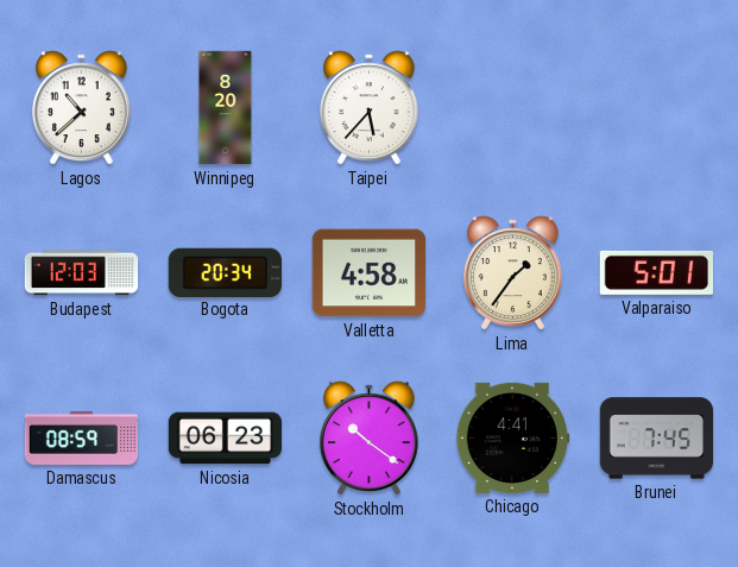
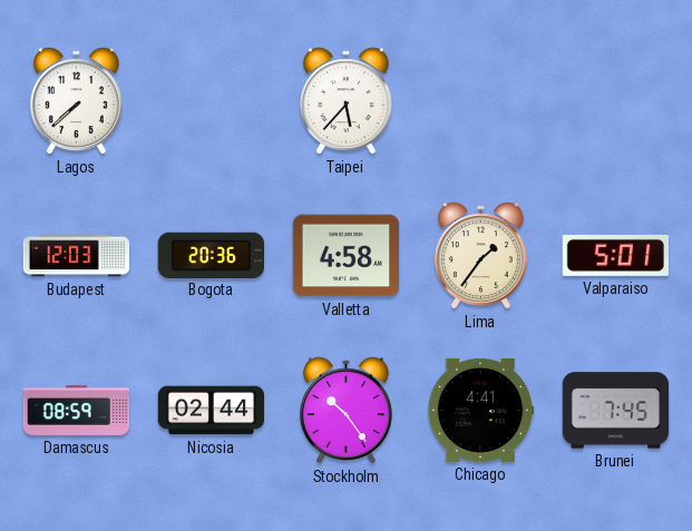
Lagos: 10:38 -> 7:38
Winnipeg: 8:20 -> none
Bogota: 20:34 -> 20:36
Nicosia: 06:23 -> 02:44
Stockholm: 10:21 -> 10:24
